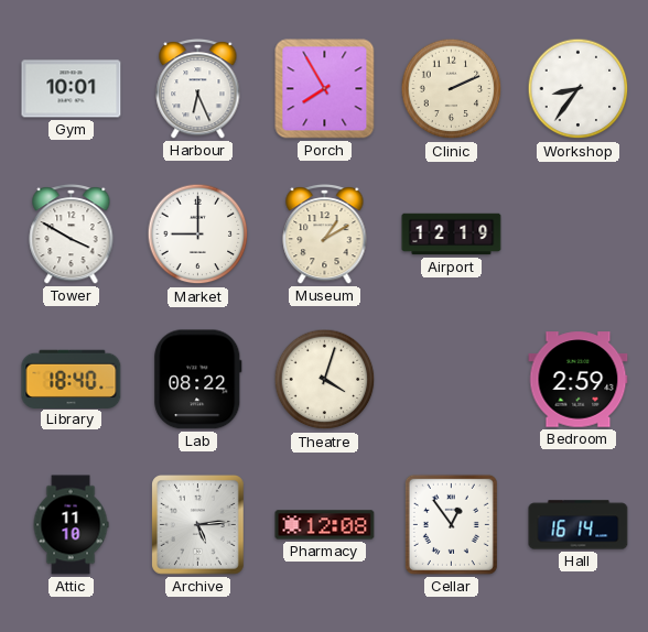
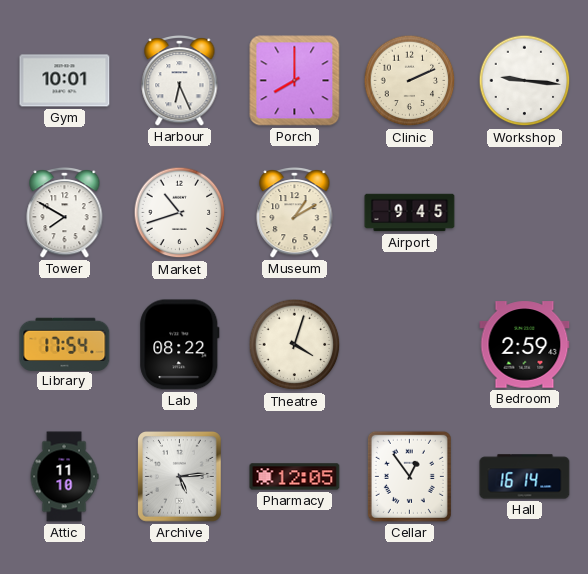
Porch: 7:55 -> 8:00
Workshop: 8:36 -> 9:16
Tower: 3:50 -> 7:50
Market: 9:00 -> 10:42
Airport: 12:19 -> 9:45
Library: 18:40 -> 17:54
Pharmacy: 12:08 -> 12:05
